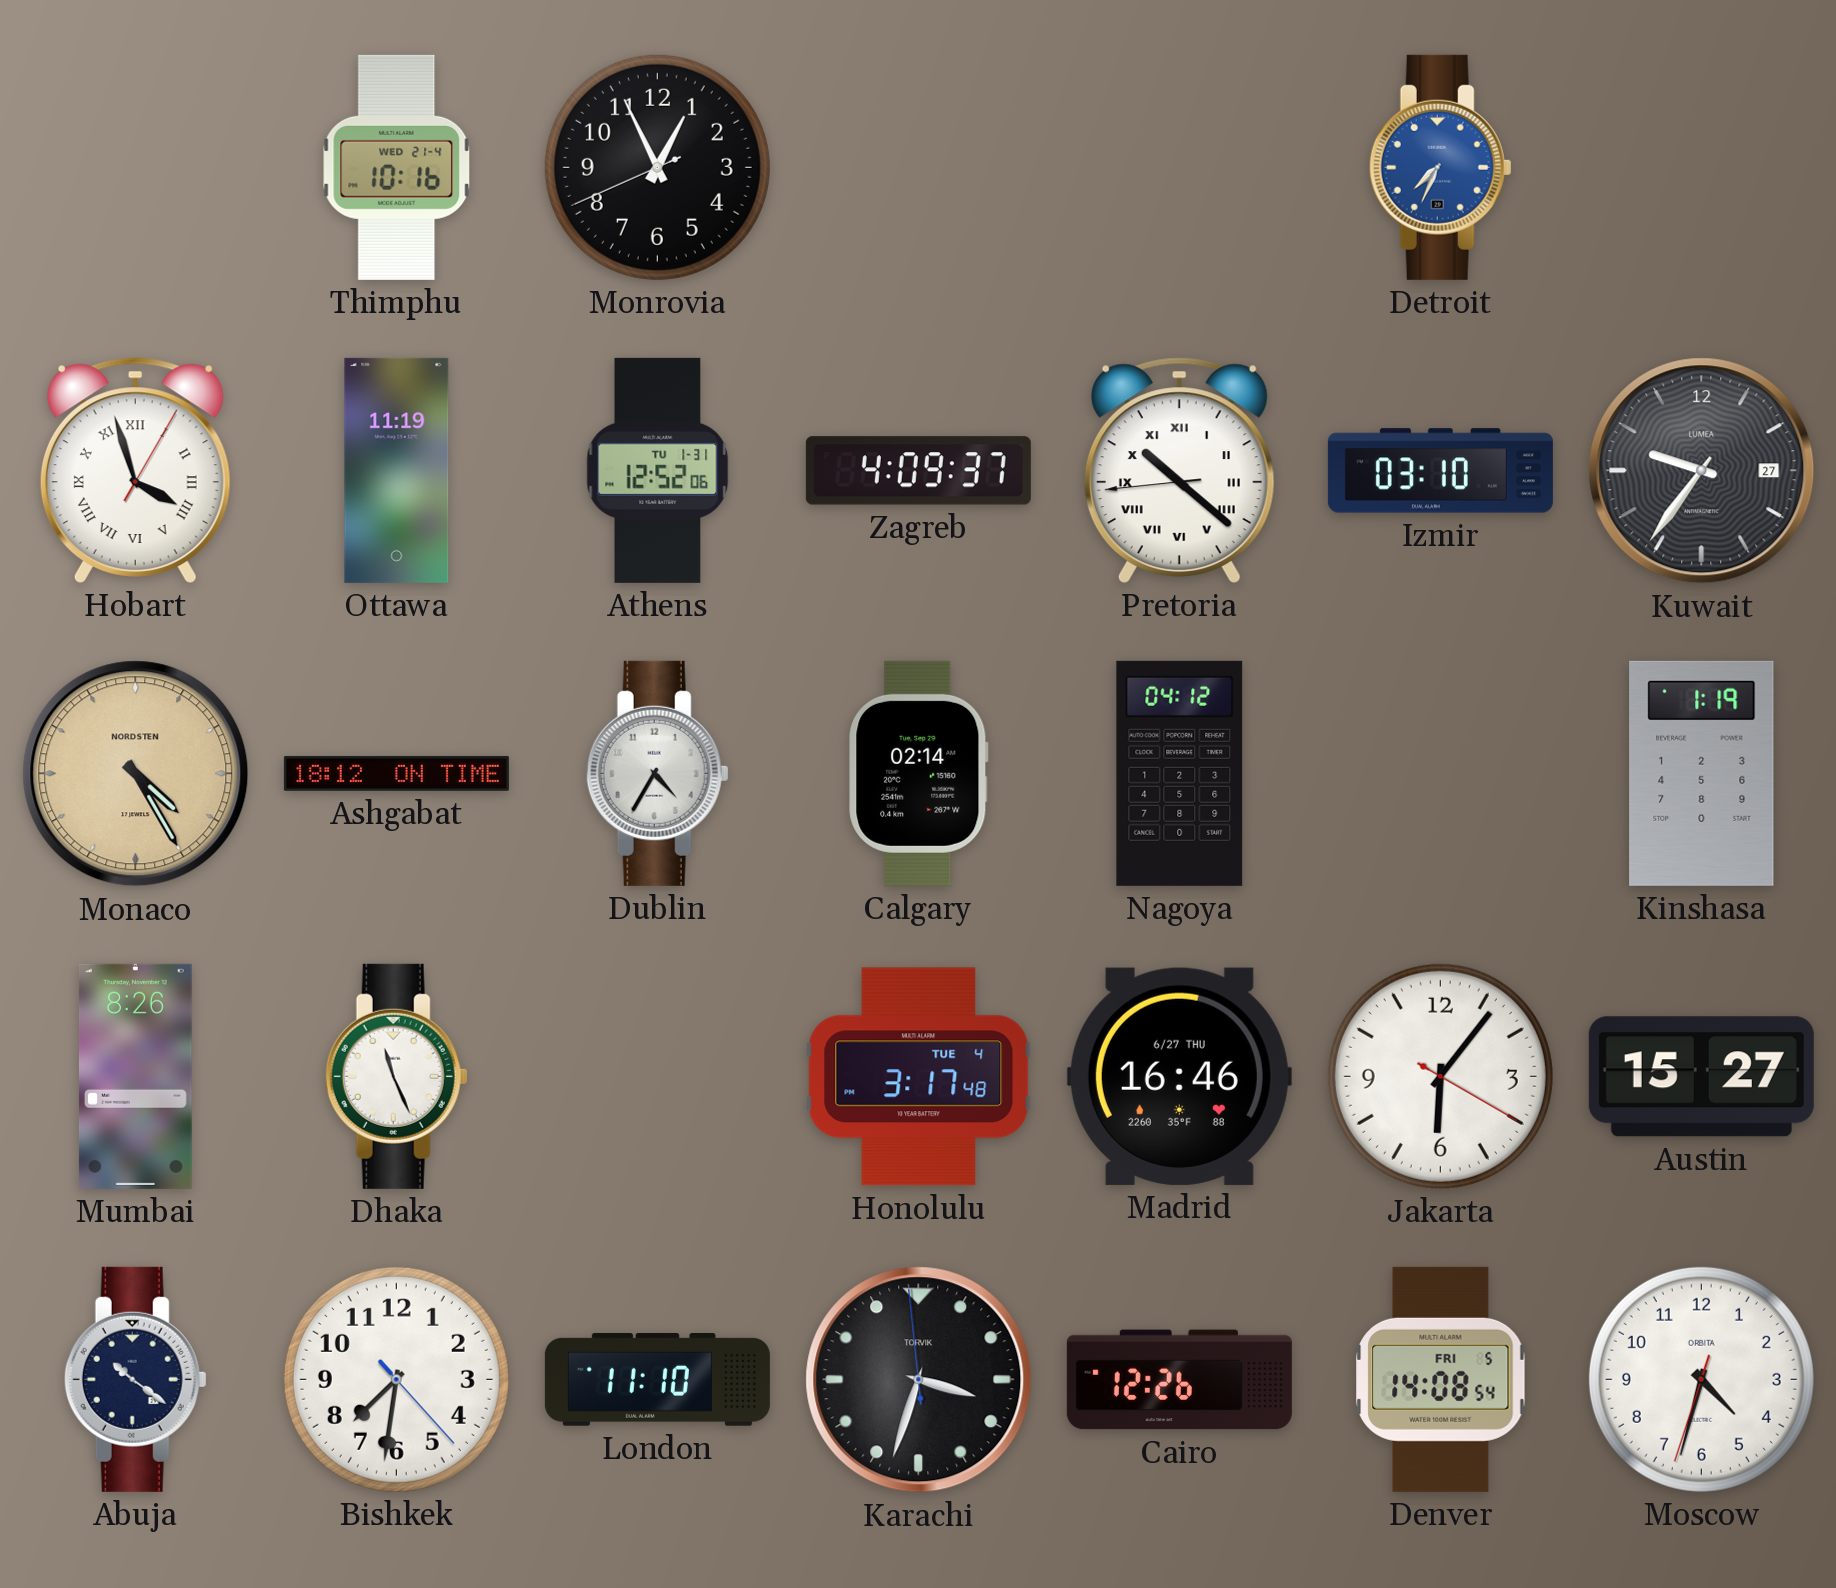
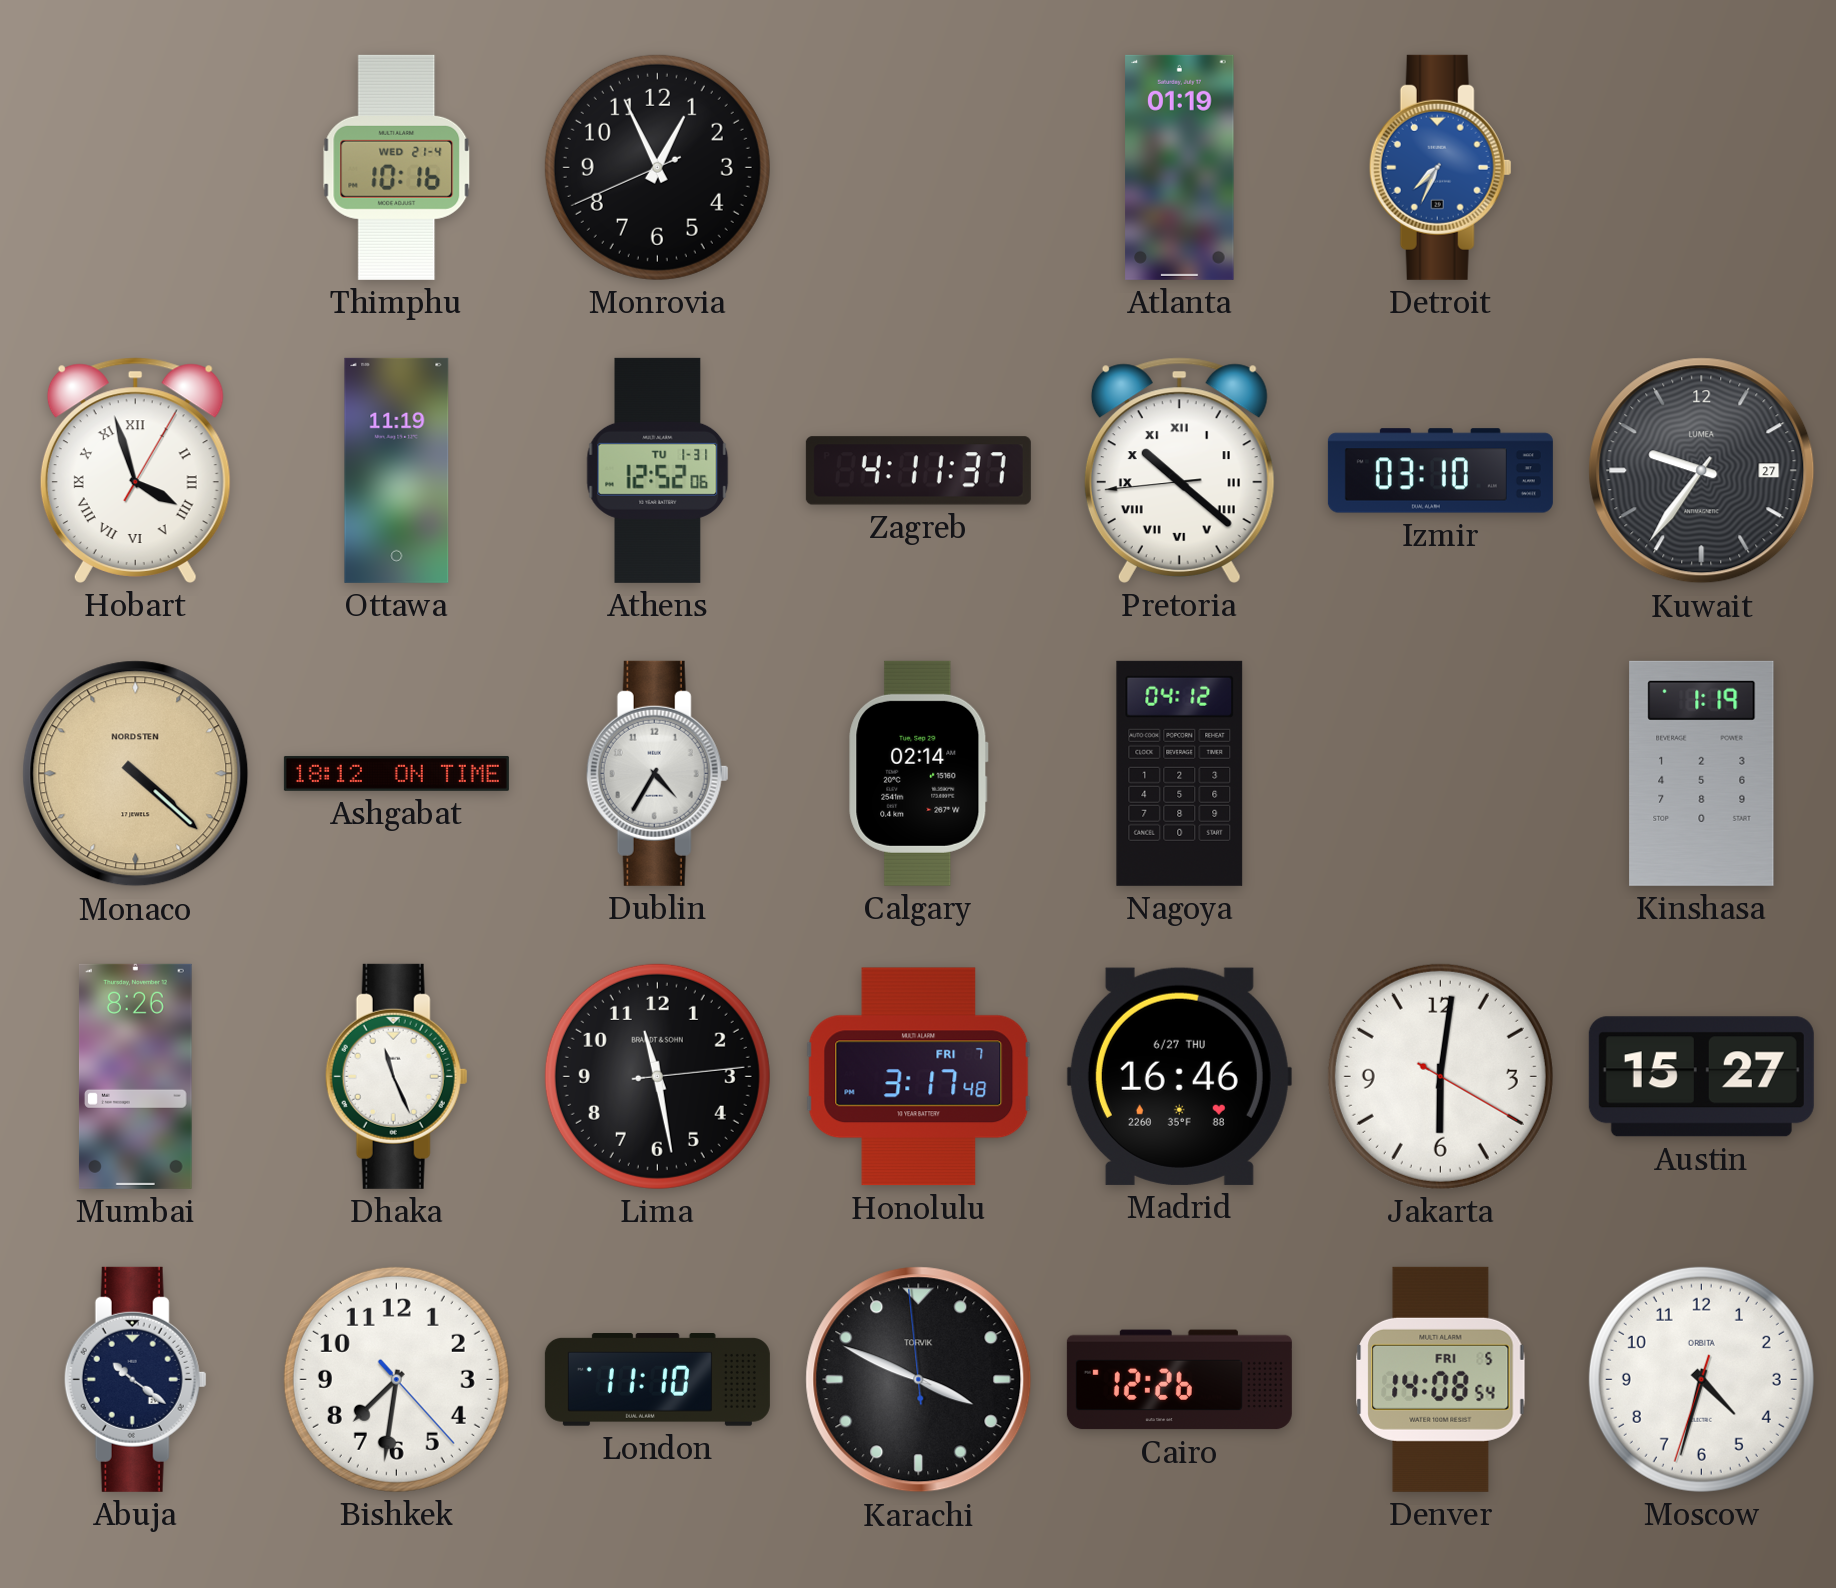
Atlanta: none -> 01:19
Zagreb: 4:09 -> 4:11
Monaco: 4:25 -> 4:22
Lima: none -> 11:28
Honolulu date: TUE 4 -> FRI 7
Jakarta: 6:06 -> 6:01
Karachi: 3:32 -> 3:48
